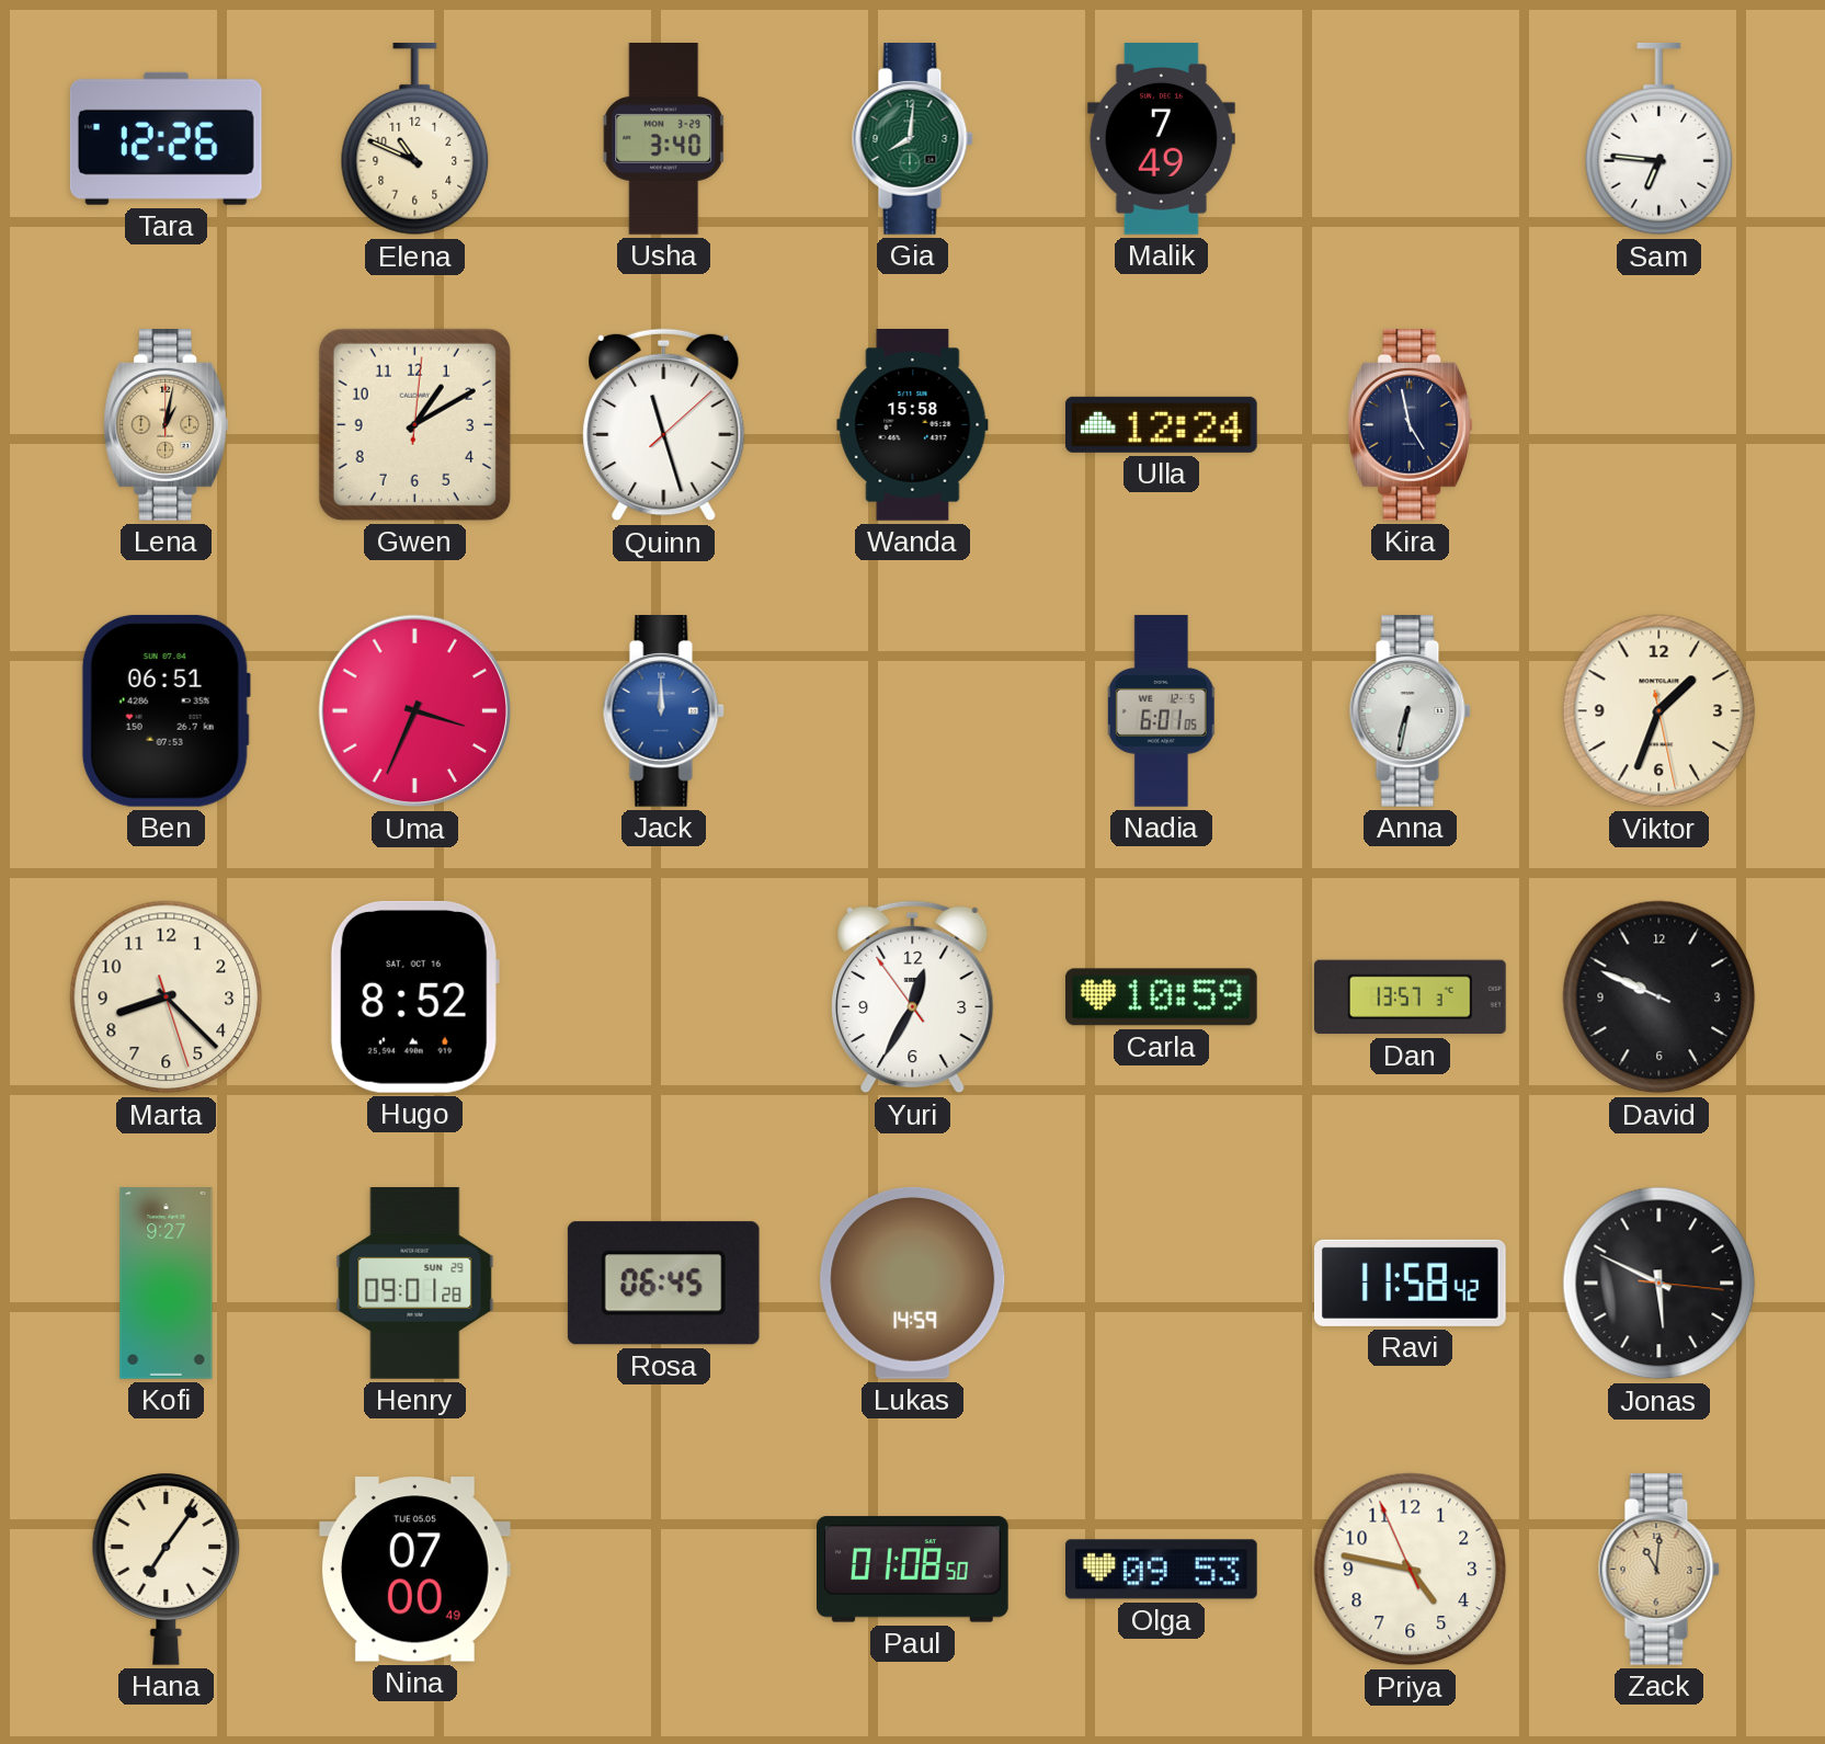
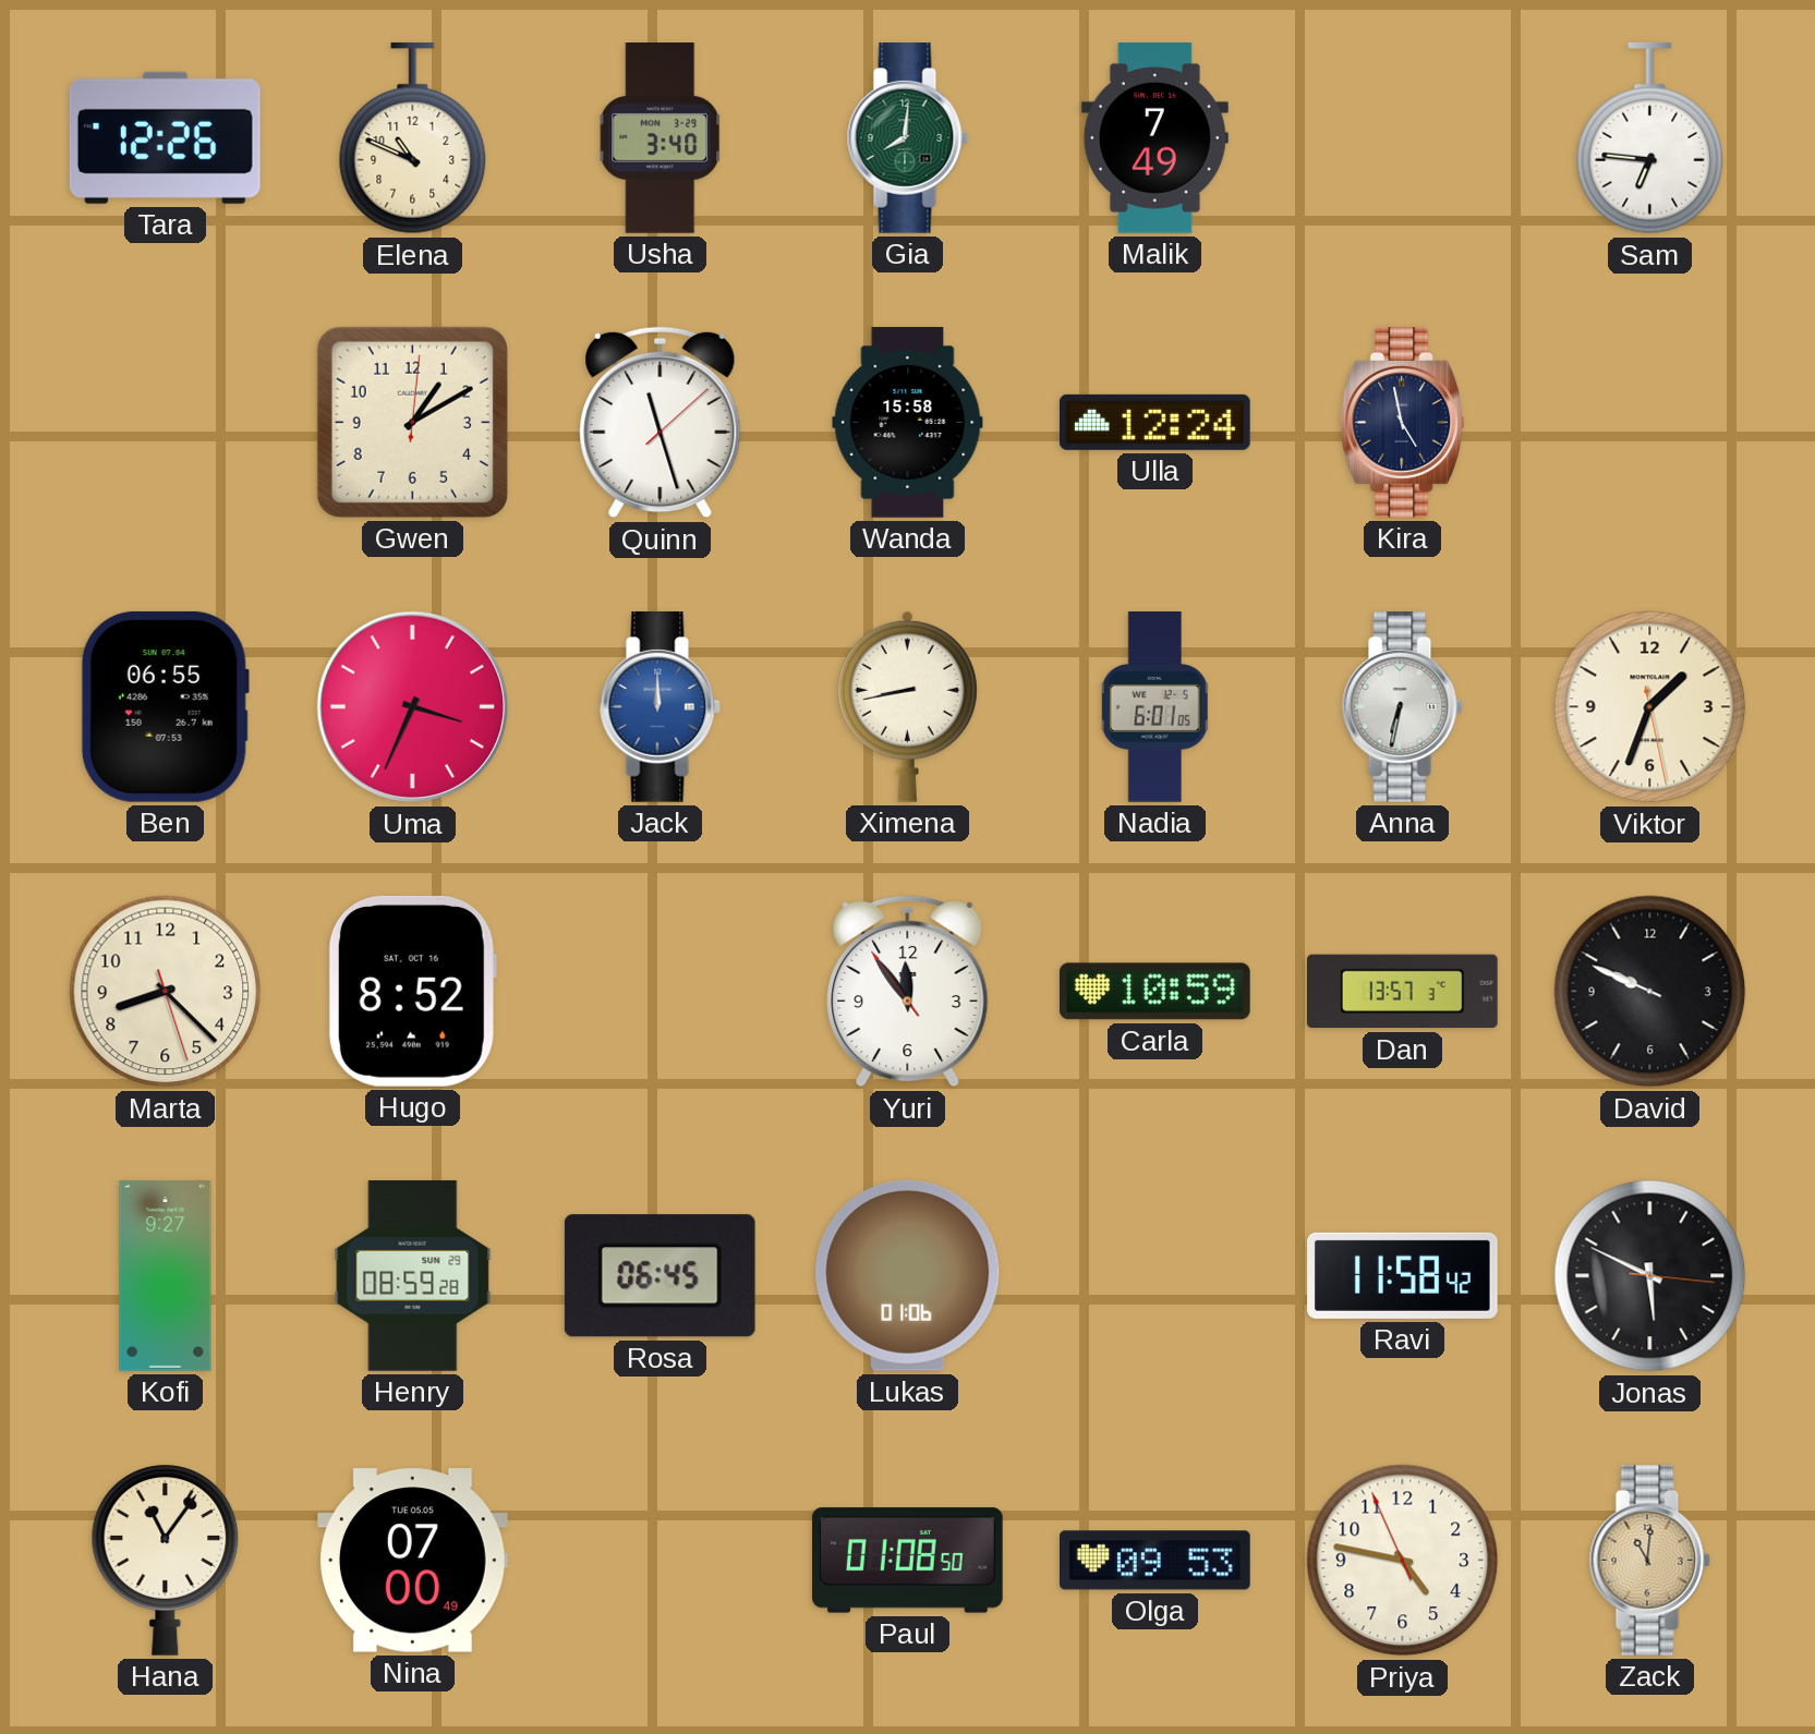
Lena: 1:02 -> none
Ben: 06:51 -> 06:55
Ximena: none -> 8:43
Yuri: 12:34 -> 11:53
Henry: 09:01 -> 08:59
Lukas: 14:59 -> 01:06
Hana: 7:06 -> 11:06
